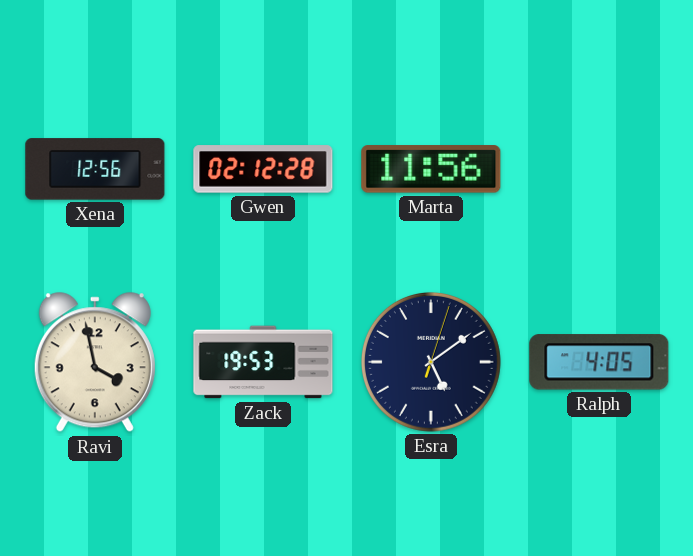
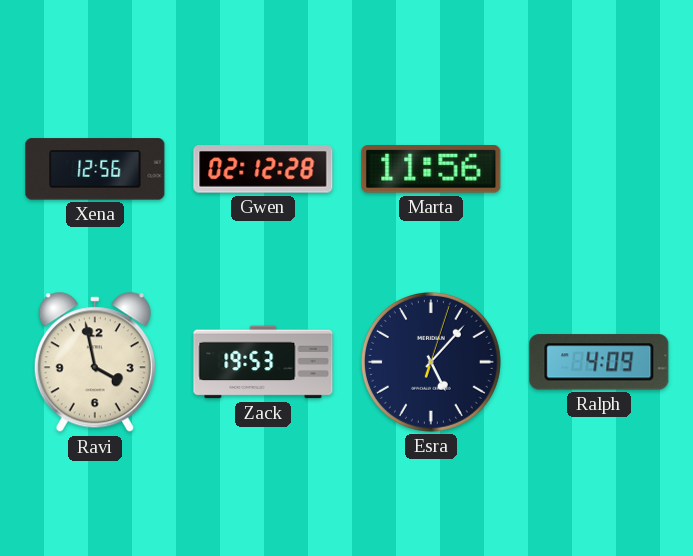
Esra: 5:09 -> 5:07
Ralph: 4:05 -> 4:09
